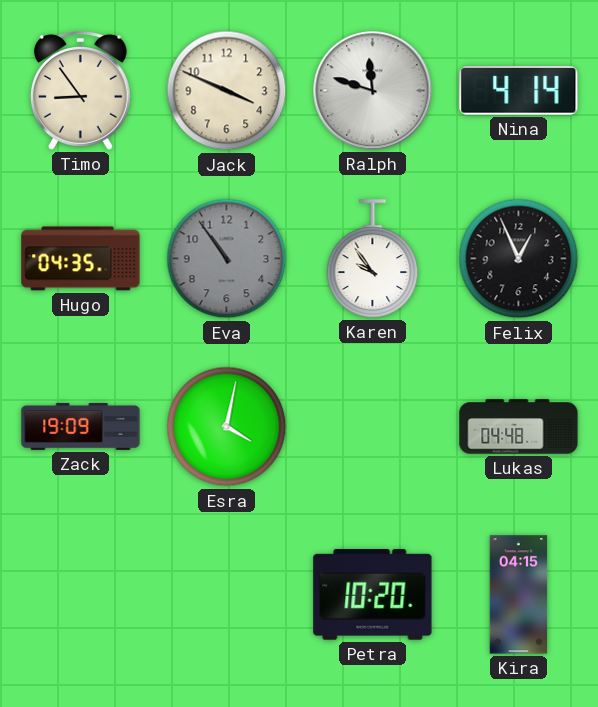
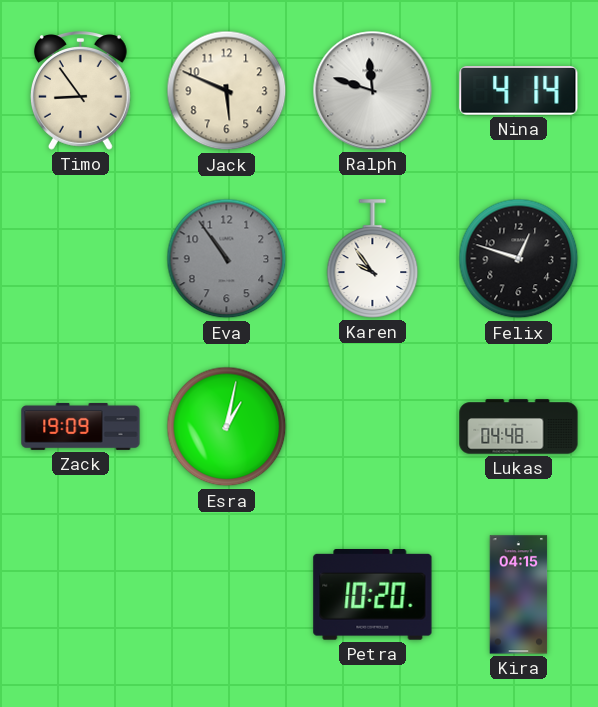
Jack: 3:49 -> 5:49
Hugo: 04:35 -> none
Felix: 12:56 -> 12:48
Esra: 4:02 -> 1:02
